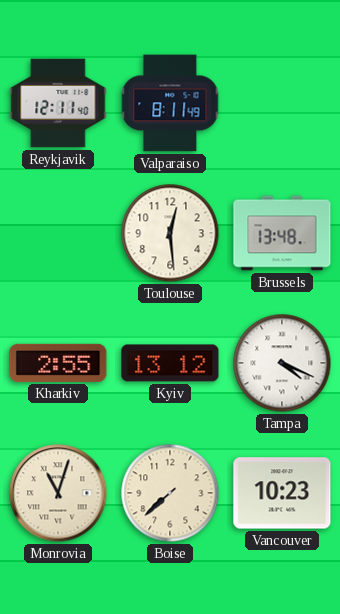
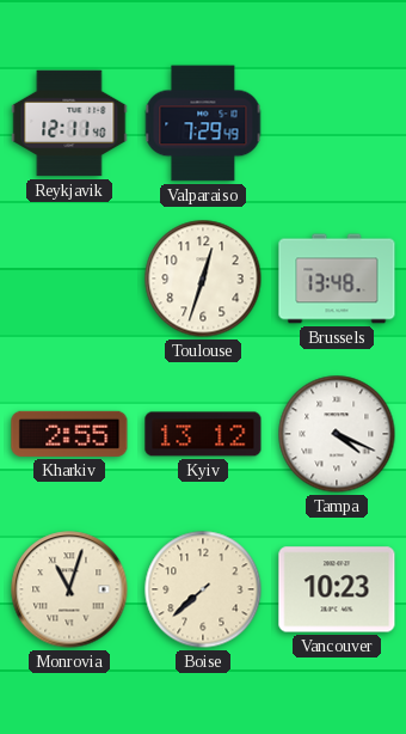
Valparaiso: 8:11 -> 7:29
Toulouse: 12:29 -> 12:33
